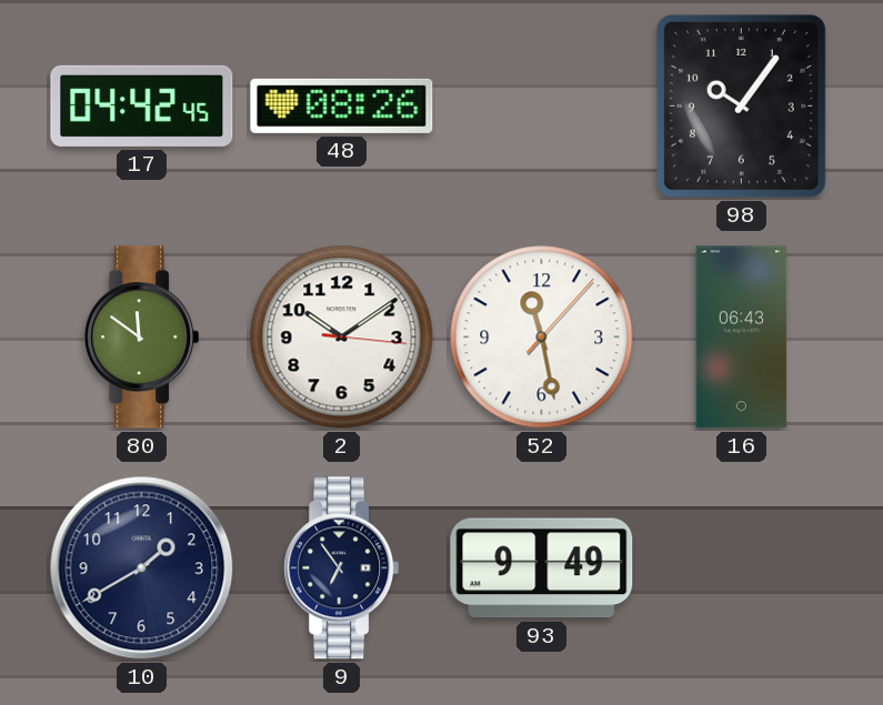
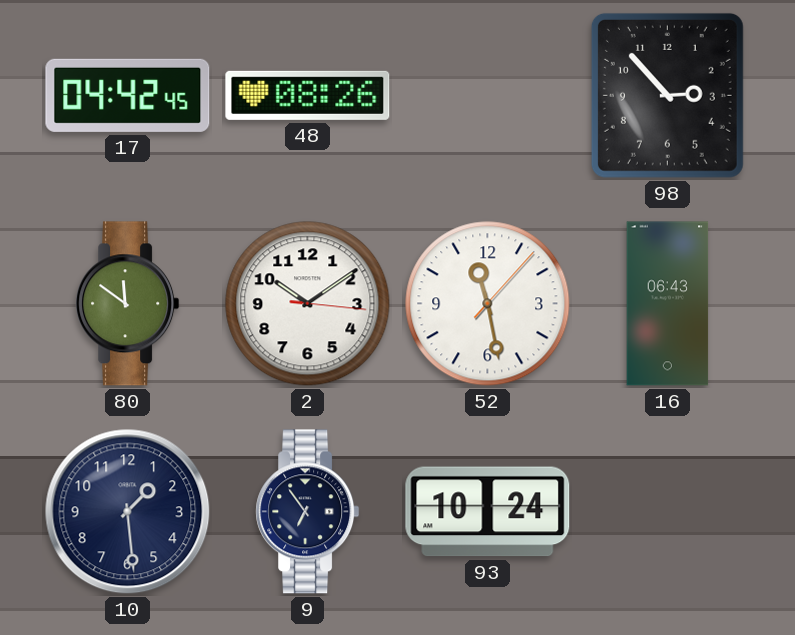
98: 10:06 -> 2:53
10: 1:40 -> 1:29
93: 9:49 -> 10:24
